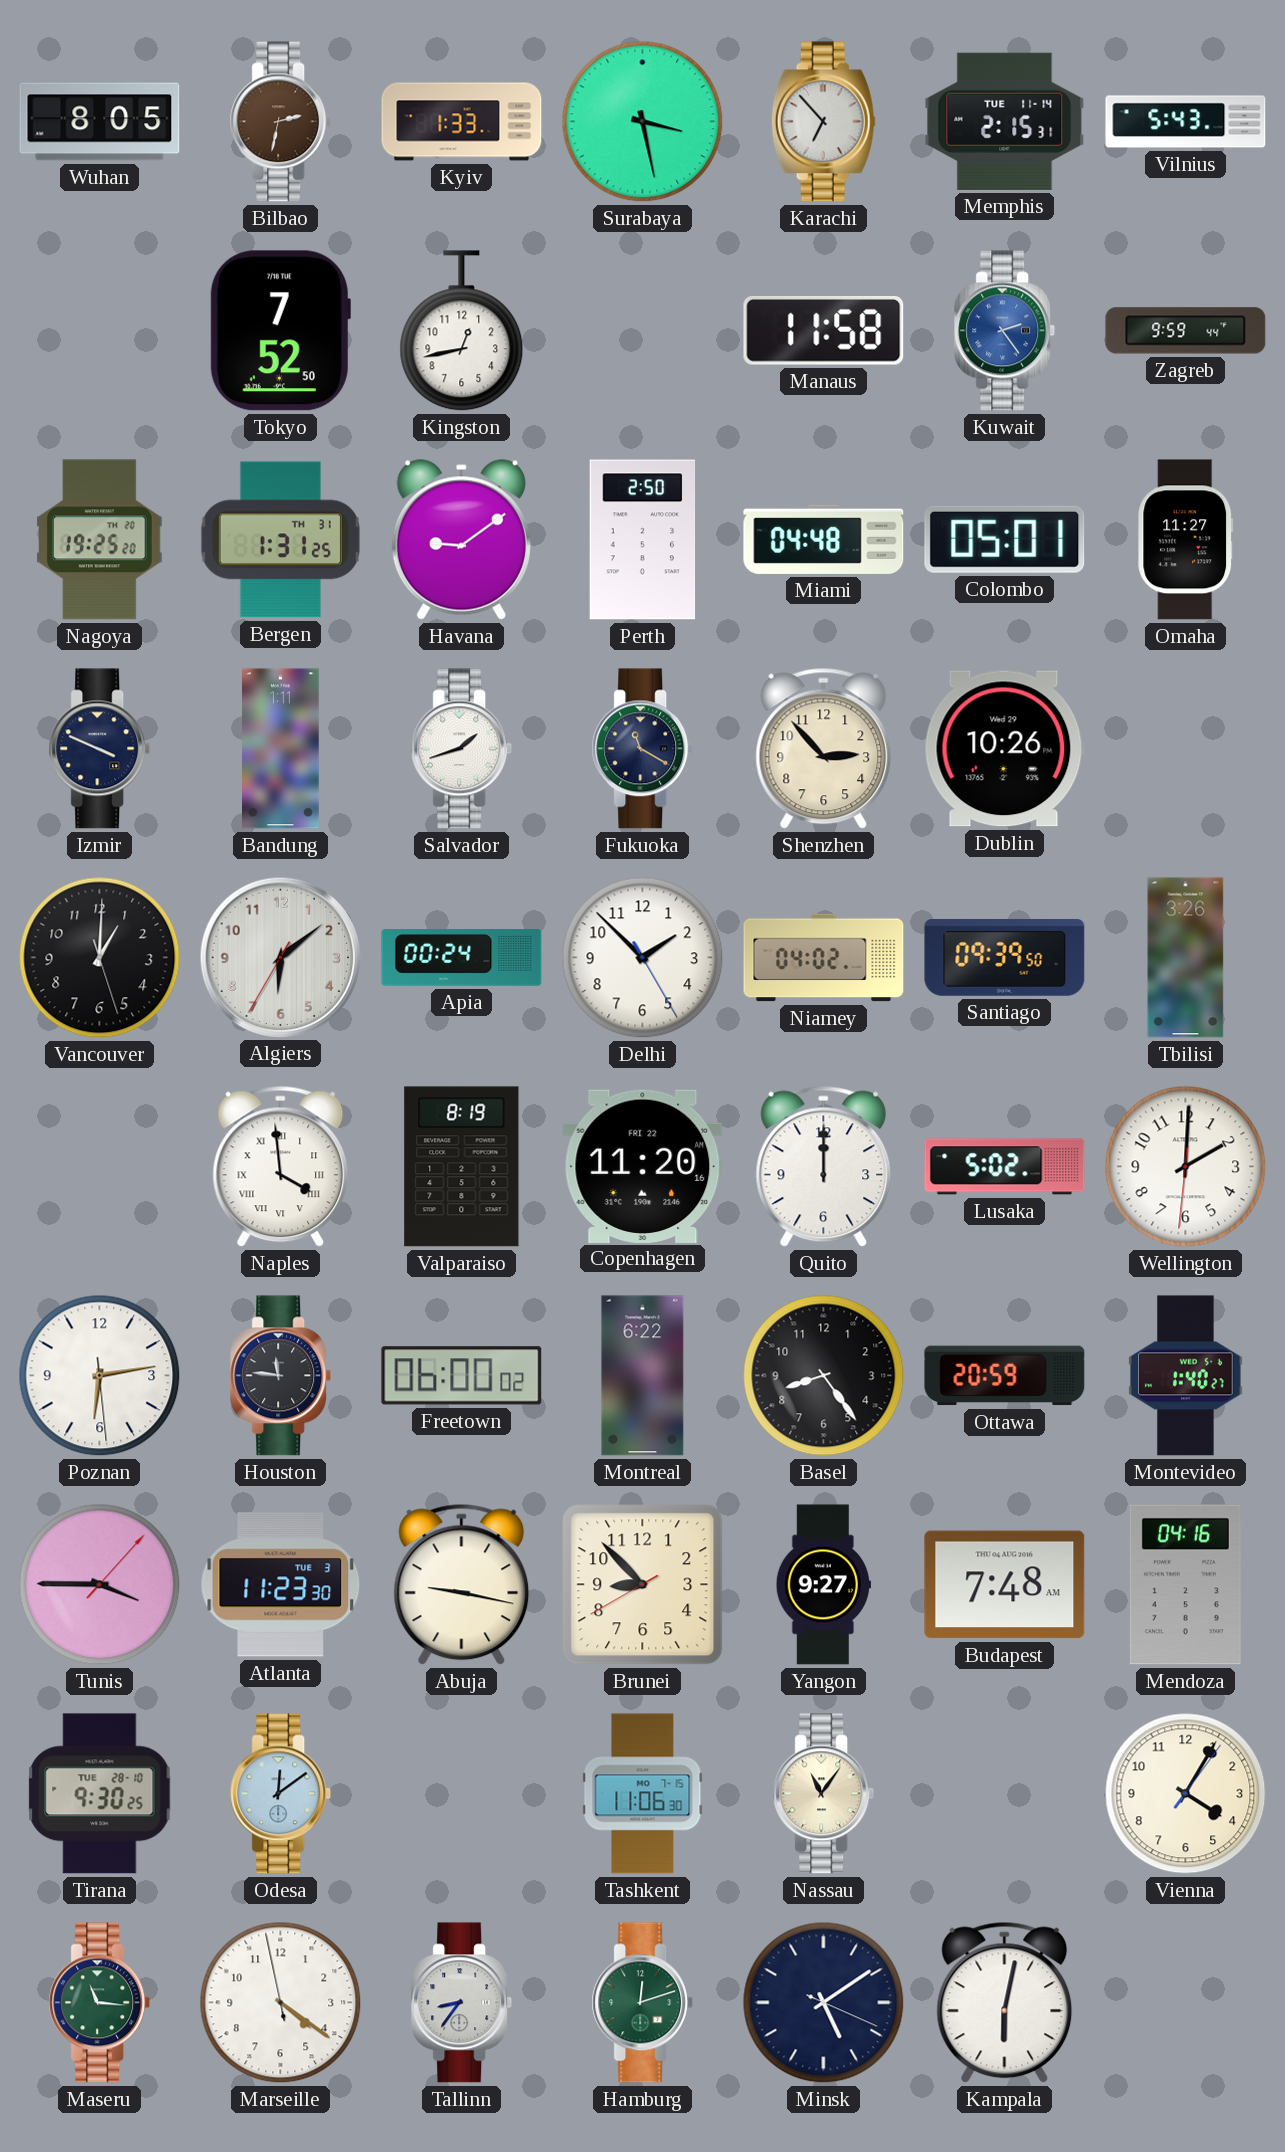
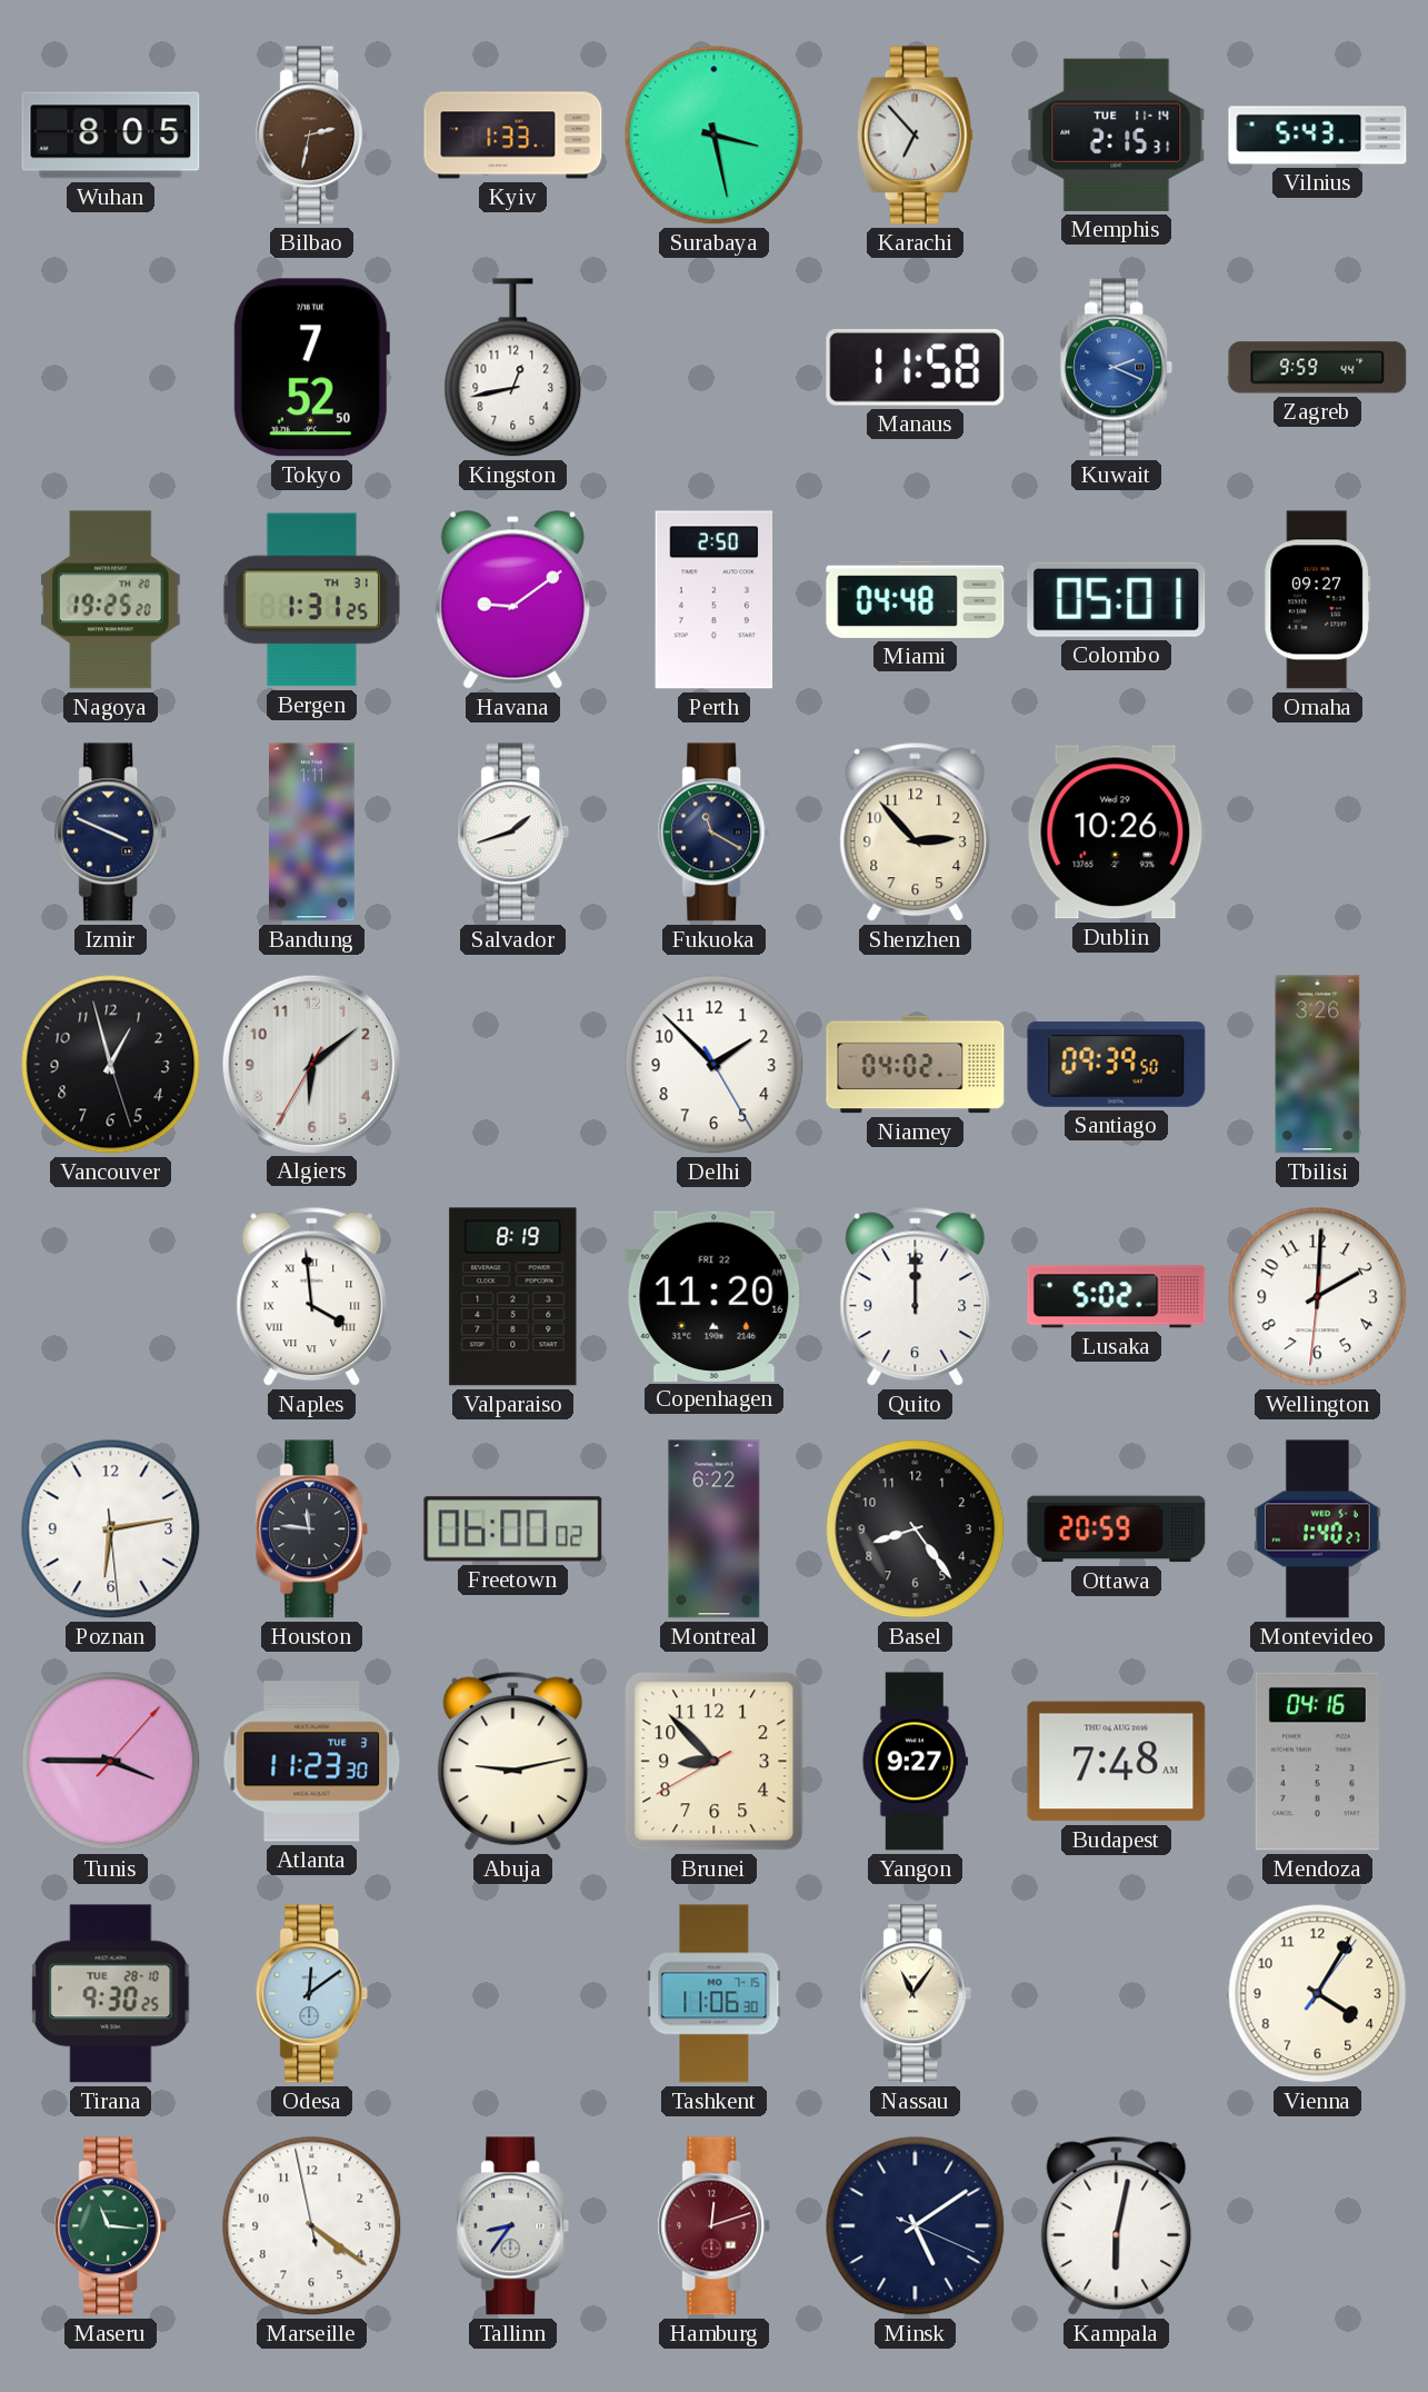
Kuwait: 2:24 -> 2:19
Omaha: 11:27 -> 09:27
Vancouver: 1:00 -> 12:57
Apia: 00:24 -> none
Abuja: 9:17 -> 9:13
Hamburg dial: green -> burgundy
